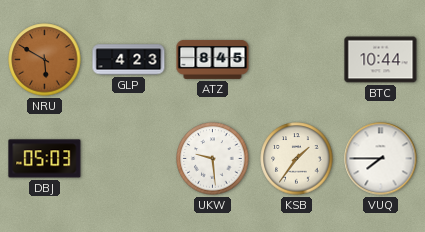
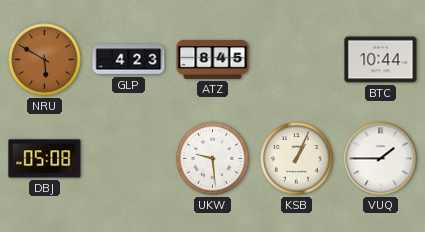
DBJ: 05:03 -> 05:08
KSB: 1:36 -> 1:04
VUQ: 7:45 -> 1:45
